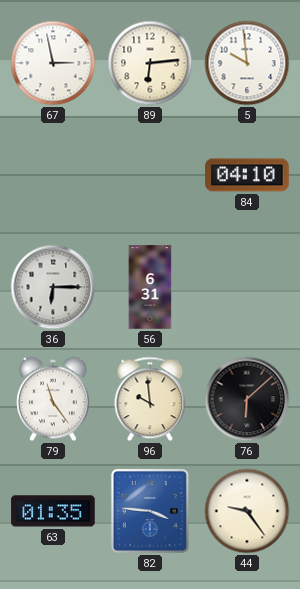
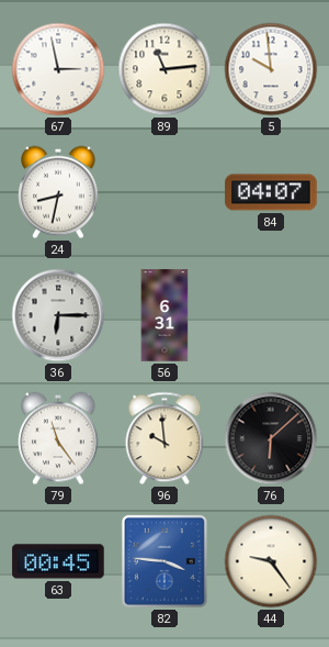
89: 6:14 -> 11:14
24: none -> 8:32
84: 04:10 -> 04:07
63: 01:35 -> 00:45
